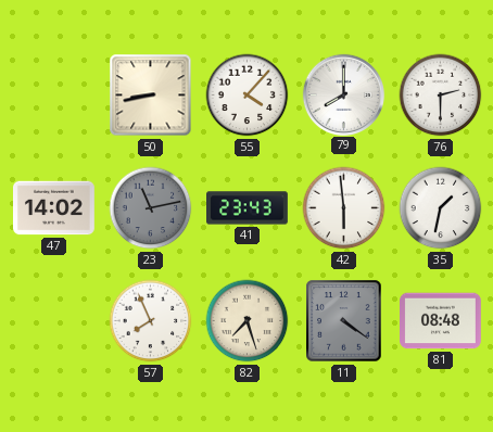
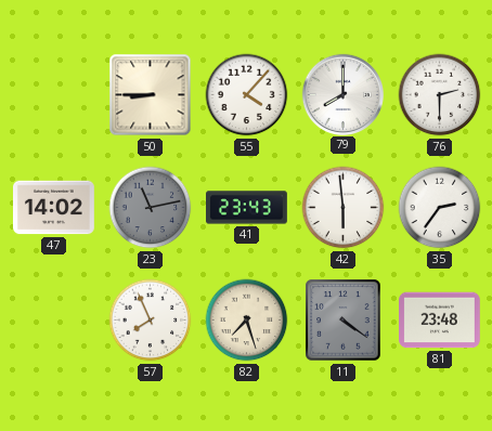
50: 8:43 -> 8:45
35: 1:32 -> 2:36
81: 08:48 -> 23:48
